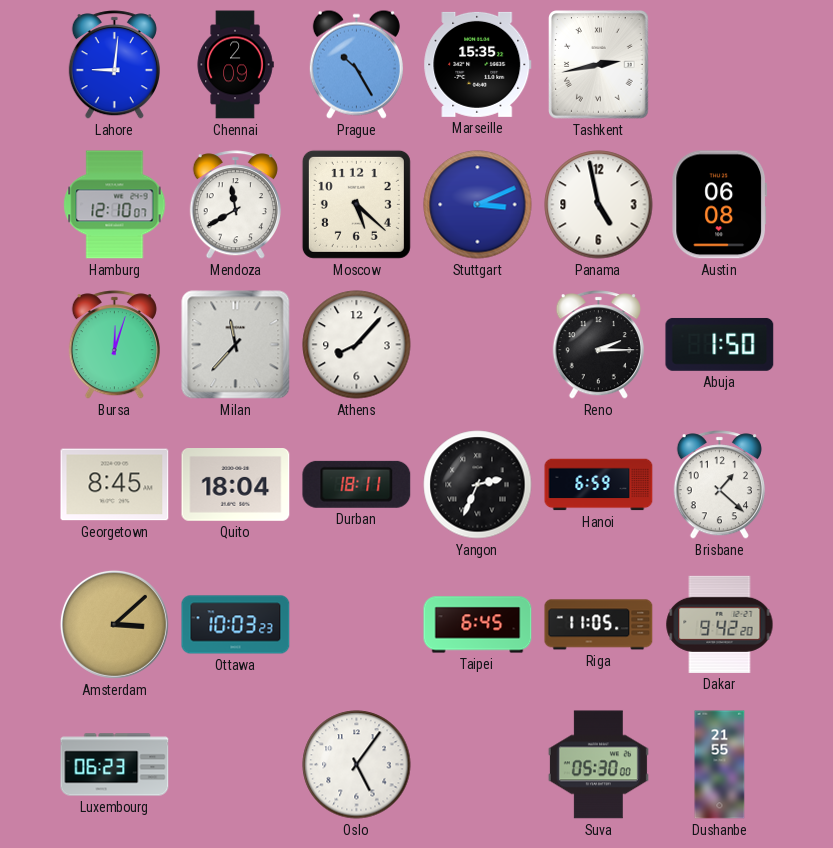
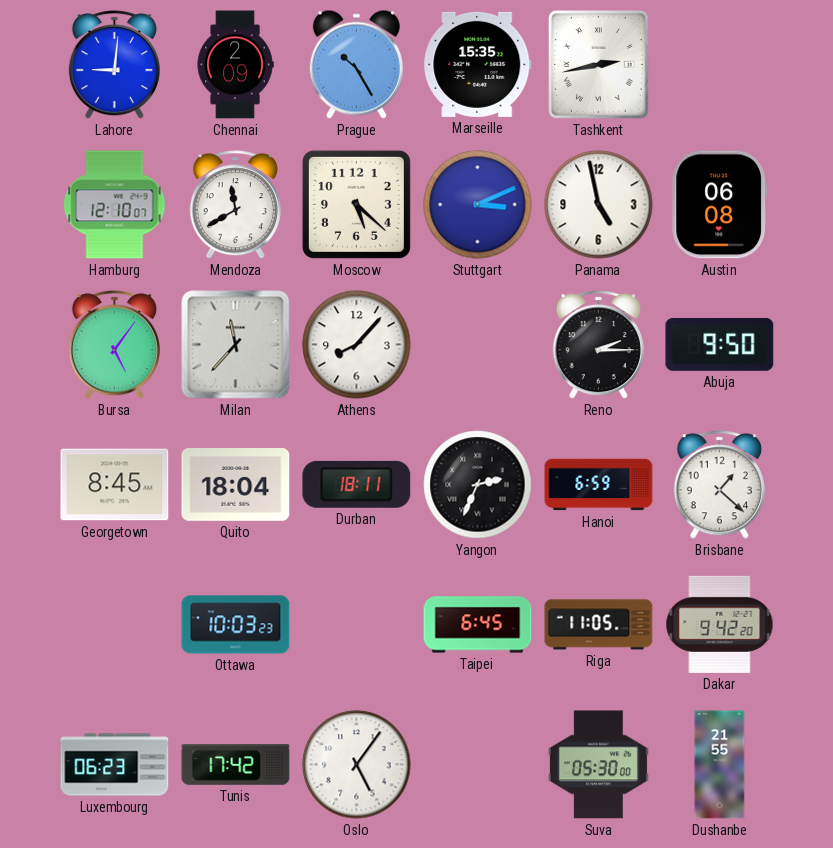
Bursa: 12:03 -> 5:06
Abuja: 1:50 -> 9:50
Amsterdam: 3:08 -> none
Tunis: none -> 17:42
